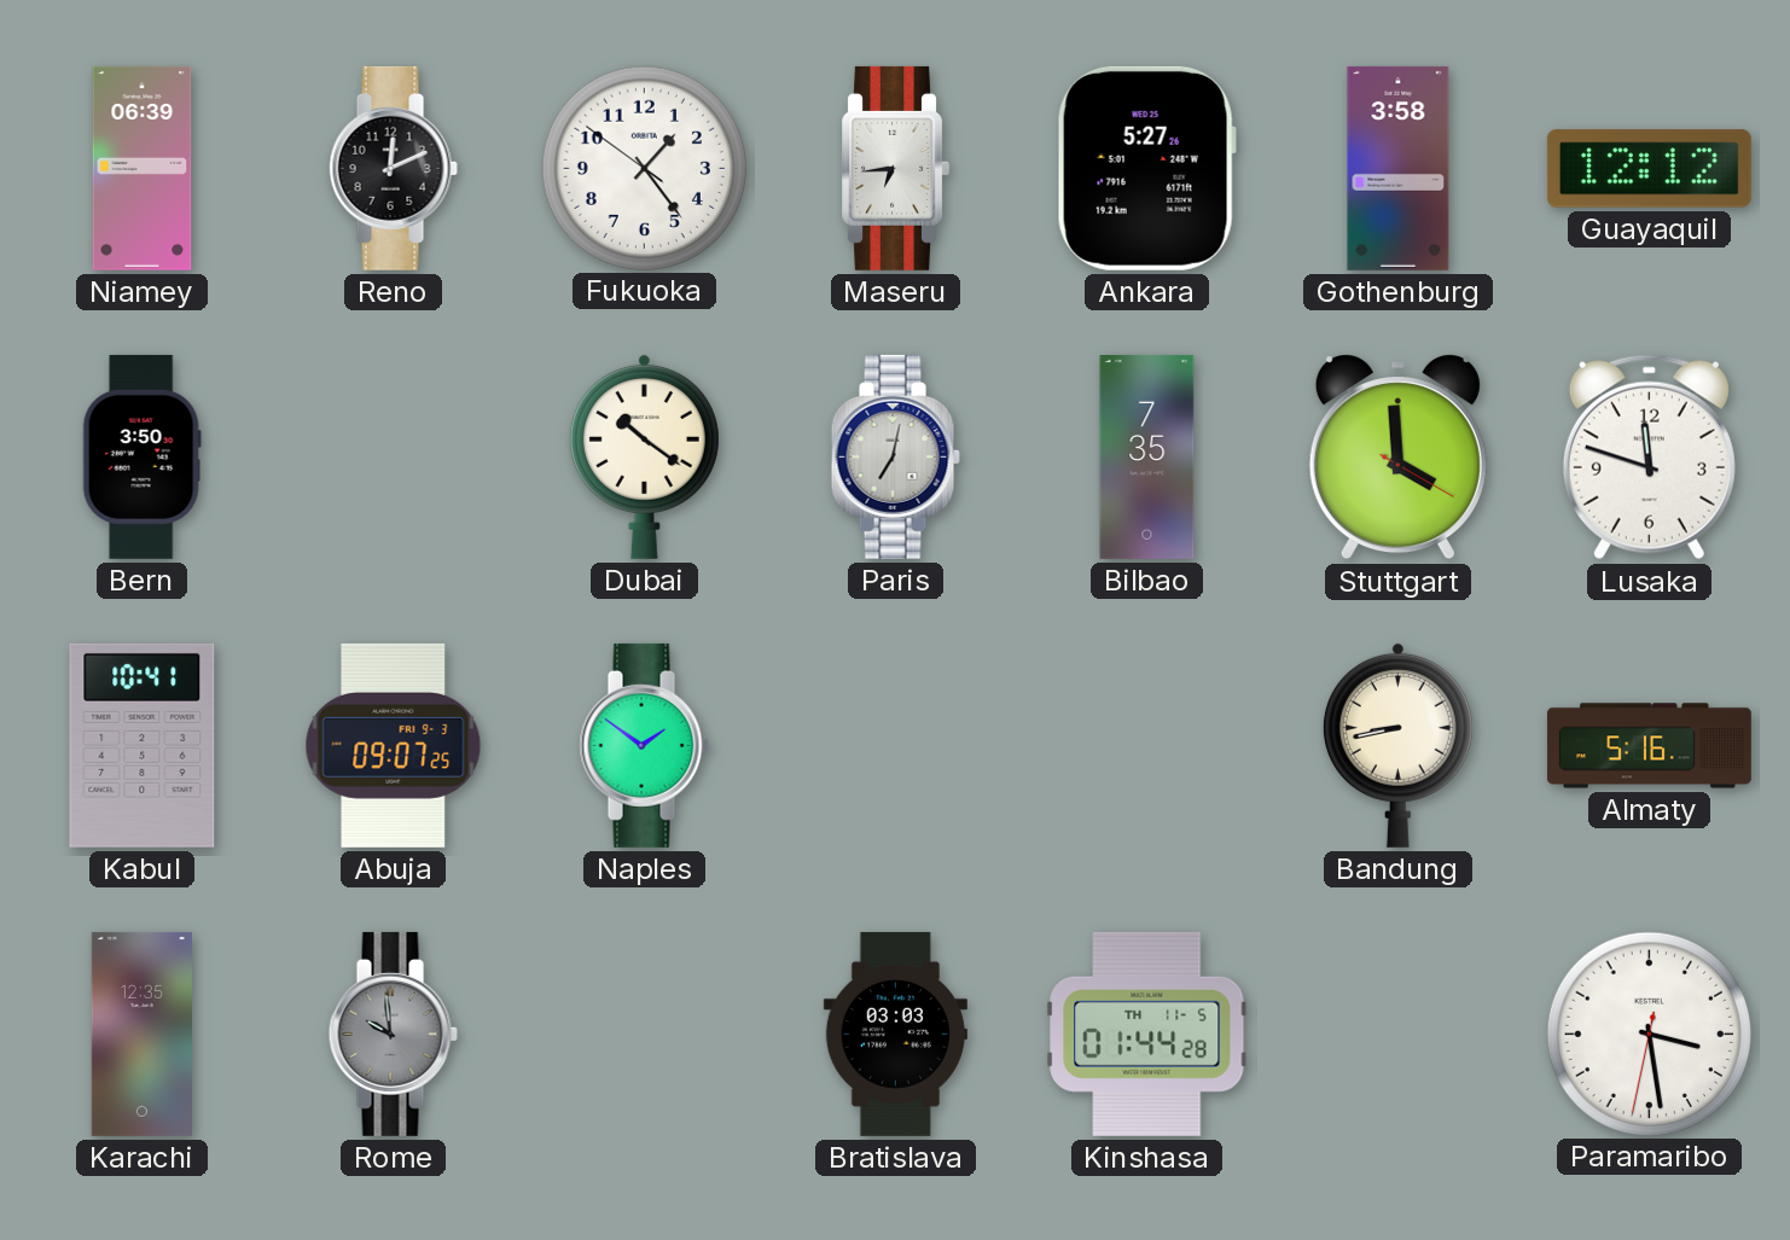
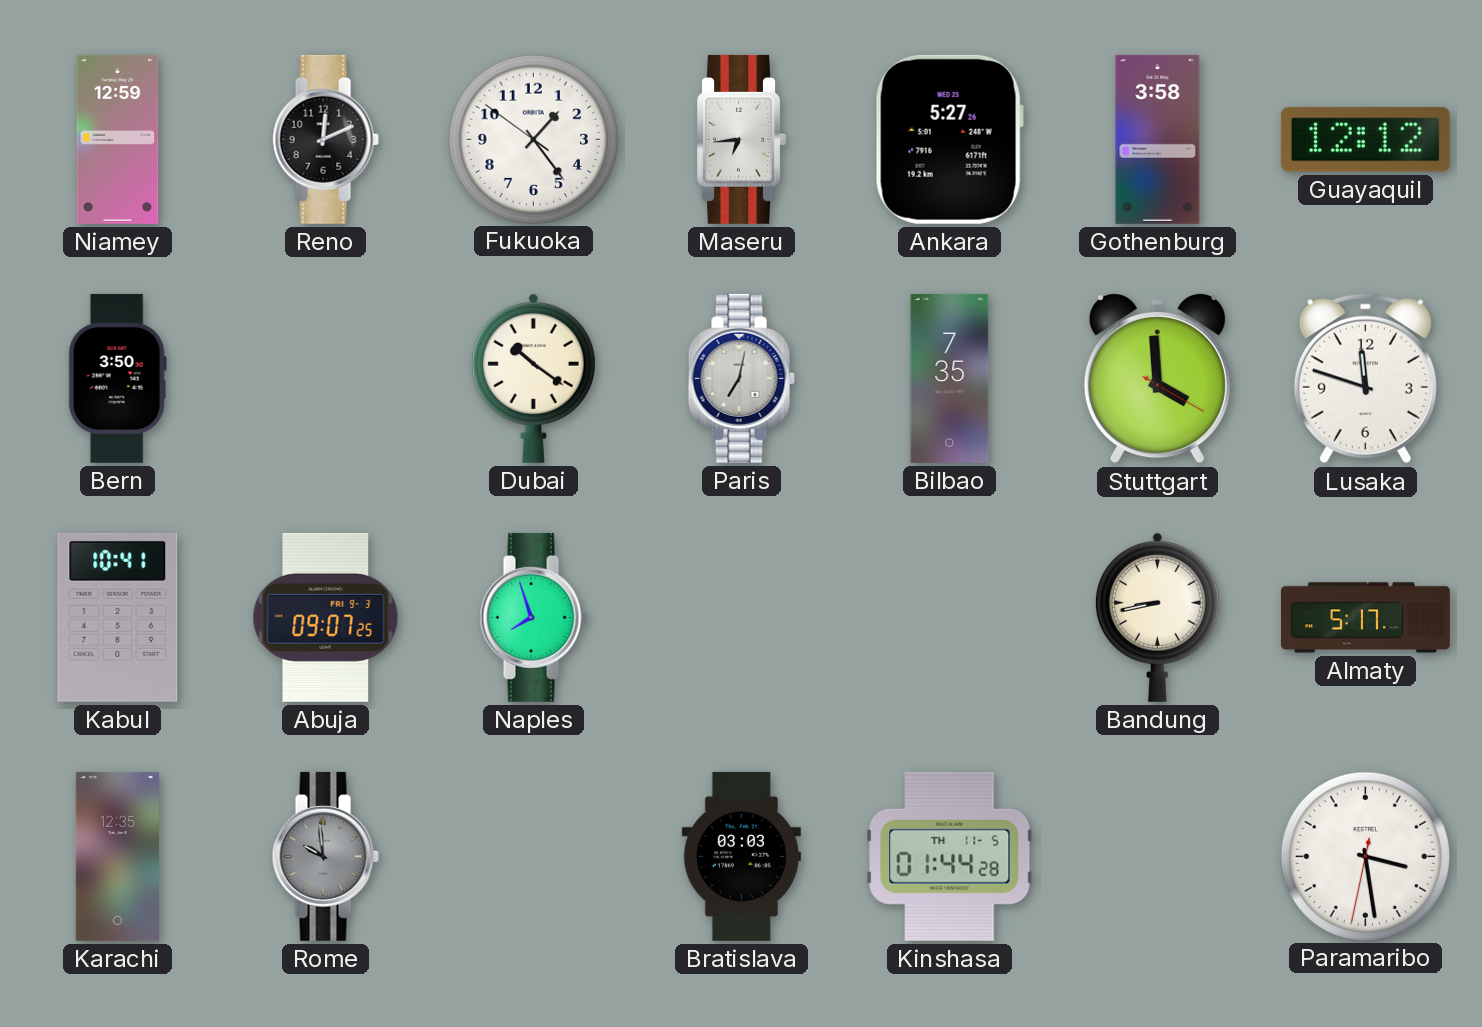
Niamey: 06:39 -> 12:59
Naples: 1:51 -> 7:57
Almaty: 5:16 -> 5:17
